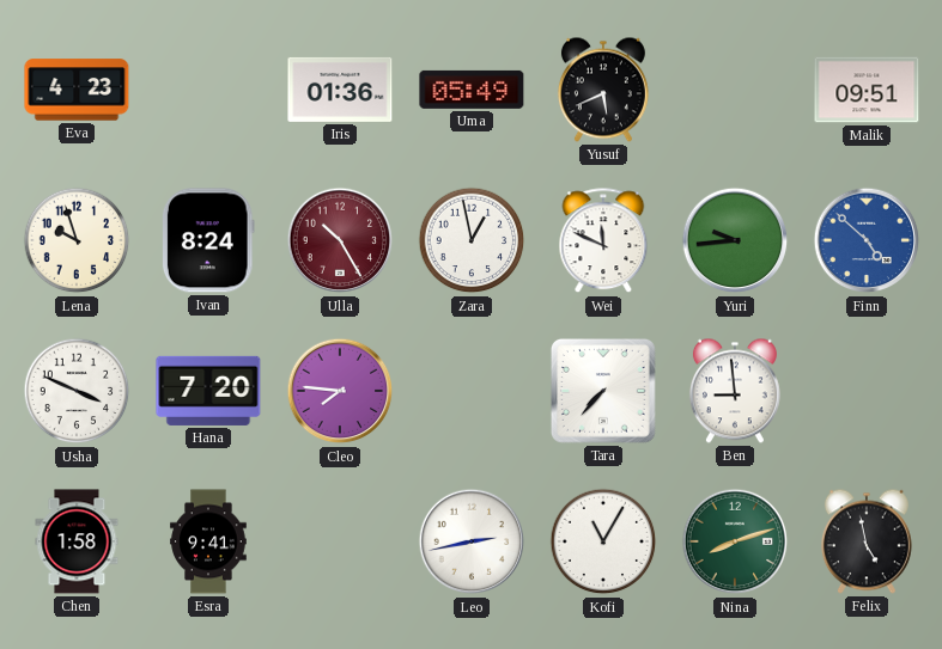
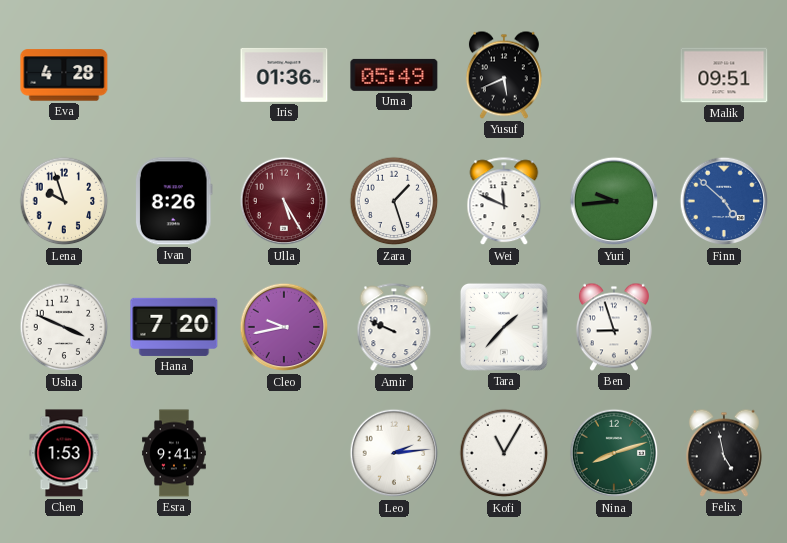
Eva: 4:23 -> 4:28
Ivan: 8:24 -> 8:26
Ulla: 10:25 -> 5:25
Zara: 12:58 -> 1:27
Cleo: 7:46 -> 9:43
Amir: none -> 9:49
Tara: 7:37 -> 1:37
Ben: 8:59 -> 8:57
Chen: 1:58 -> 1:53
Leo: 2:43 -> 2:14
